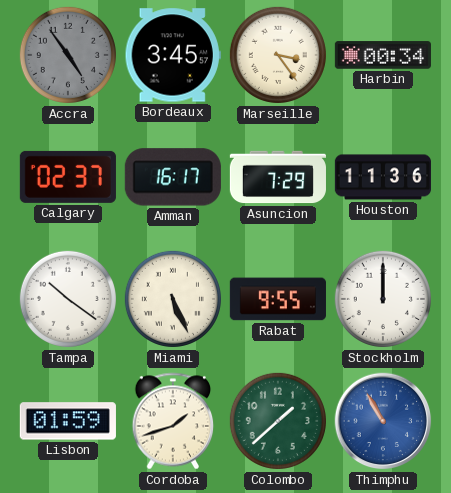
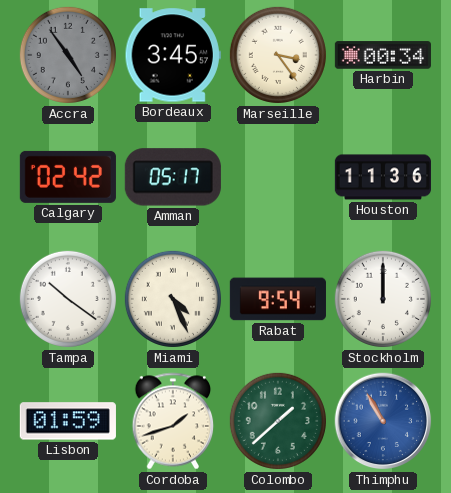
Calgary: 02:37 -> 02:42
Amman: 16:17 -> 05:17
Asuncion: 7:29 -> none
Miami: 5:26 -> 4:26
Rabat: 9:55 -> 9:54
